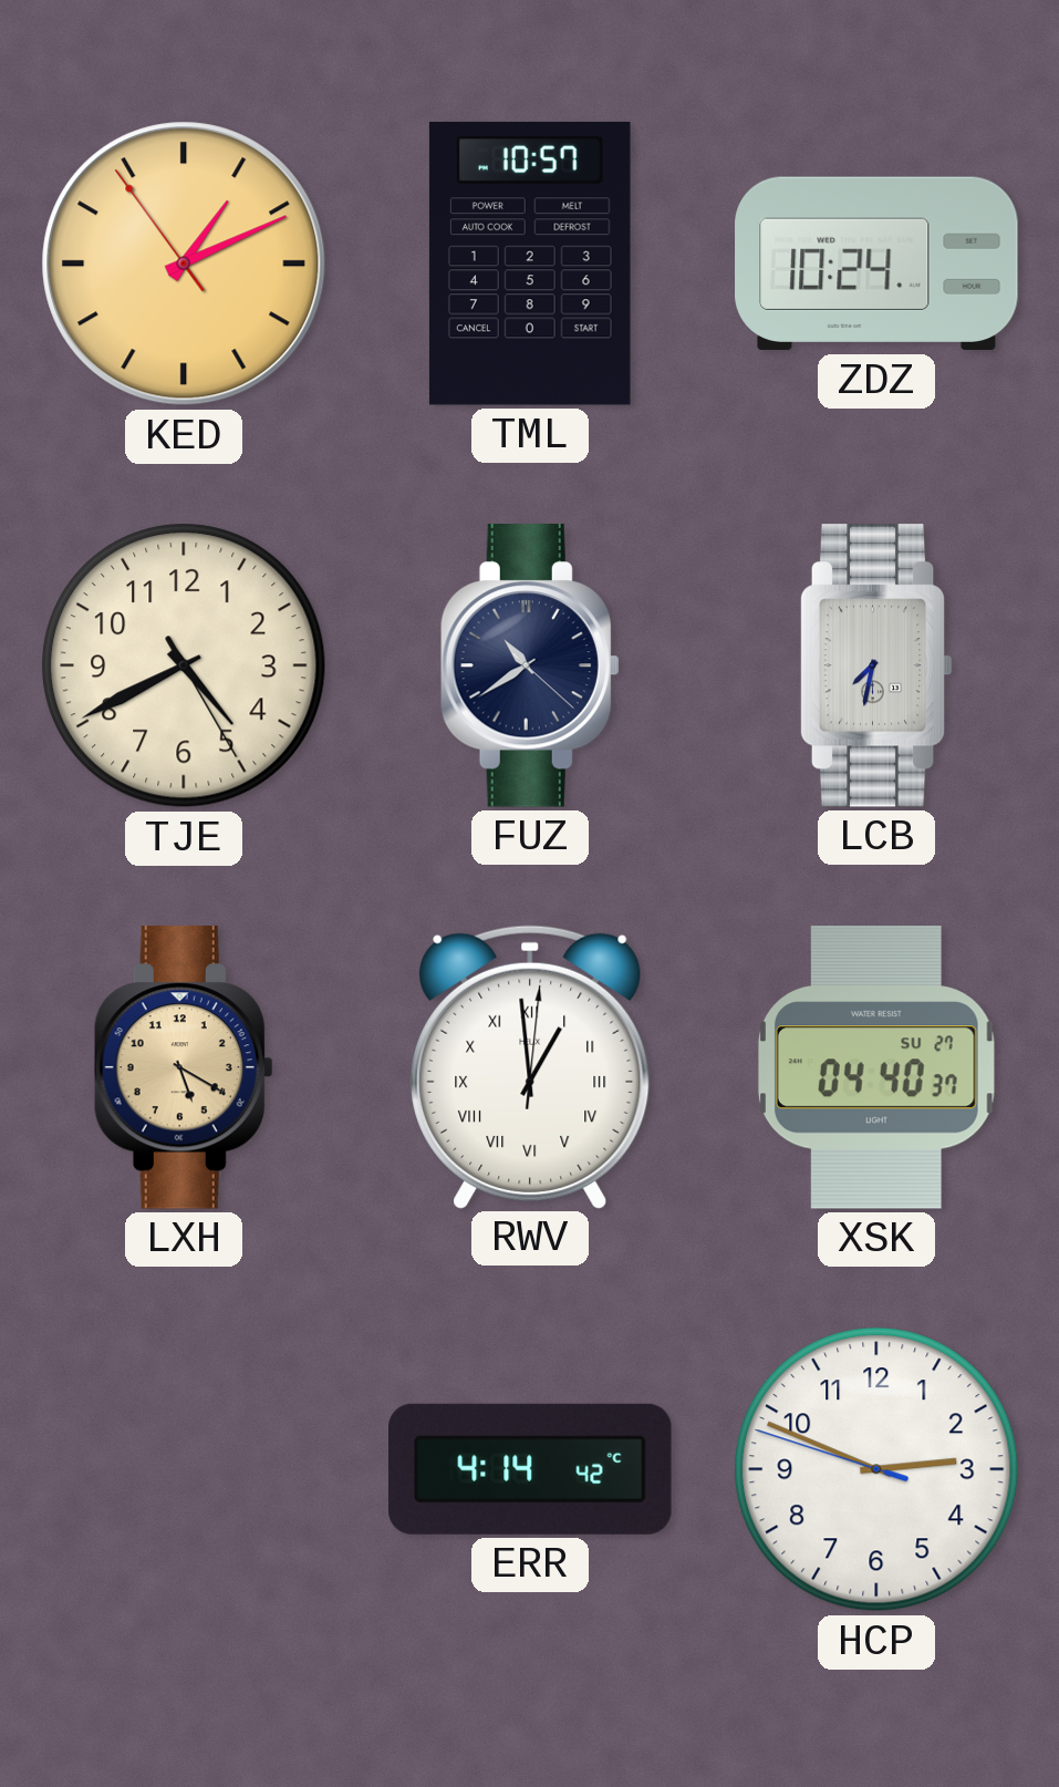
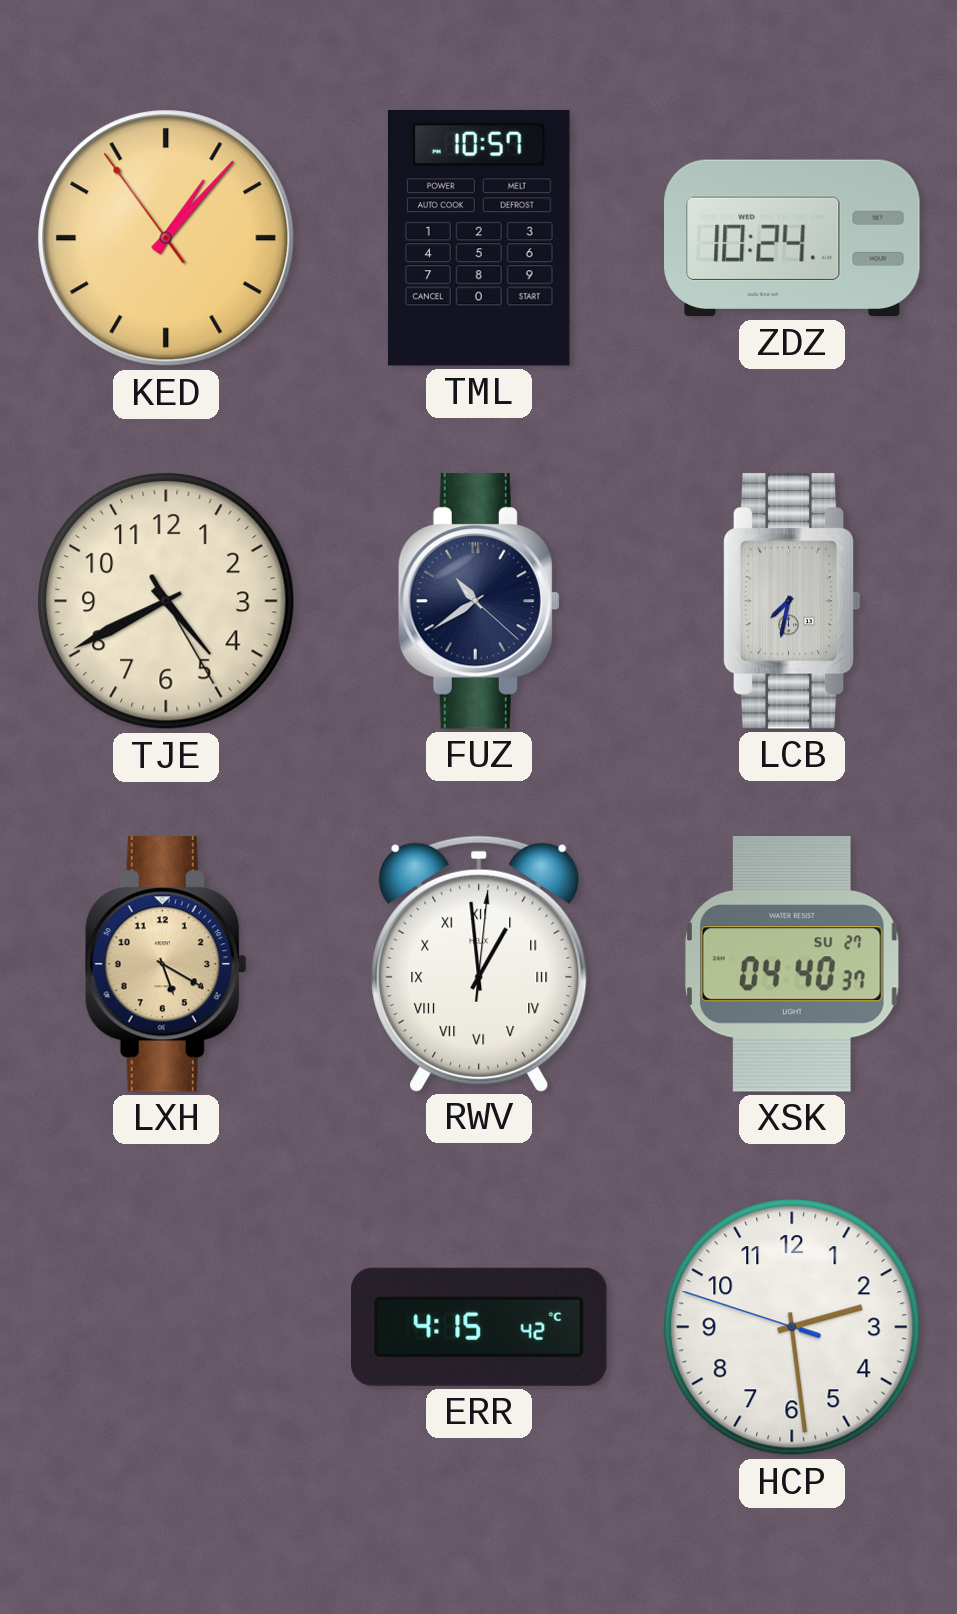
KED: 1:10 -> 1:06
ERR: 4:14 -> 4:15
HCP: 2:48 -> 2:28
